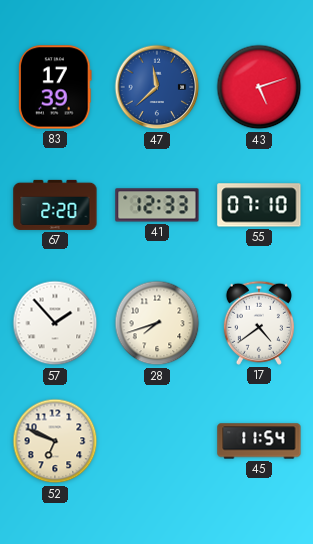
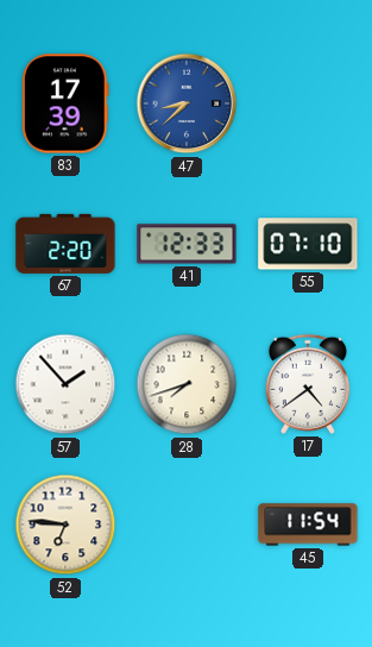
47: 11:38 -> 8:38
43: 5:12 -> none
52: 6:49 -> 6:46
